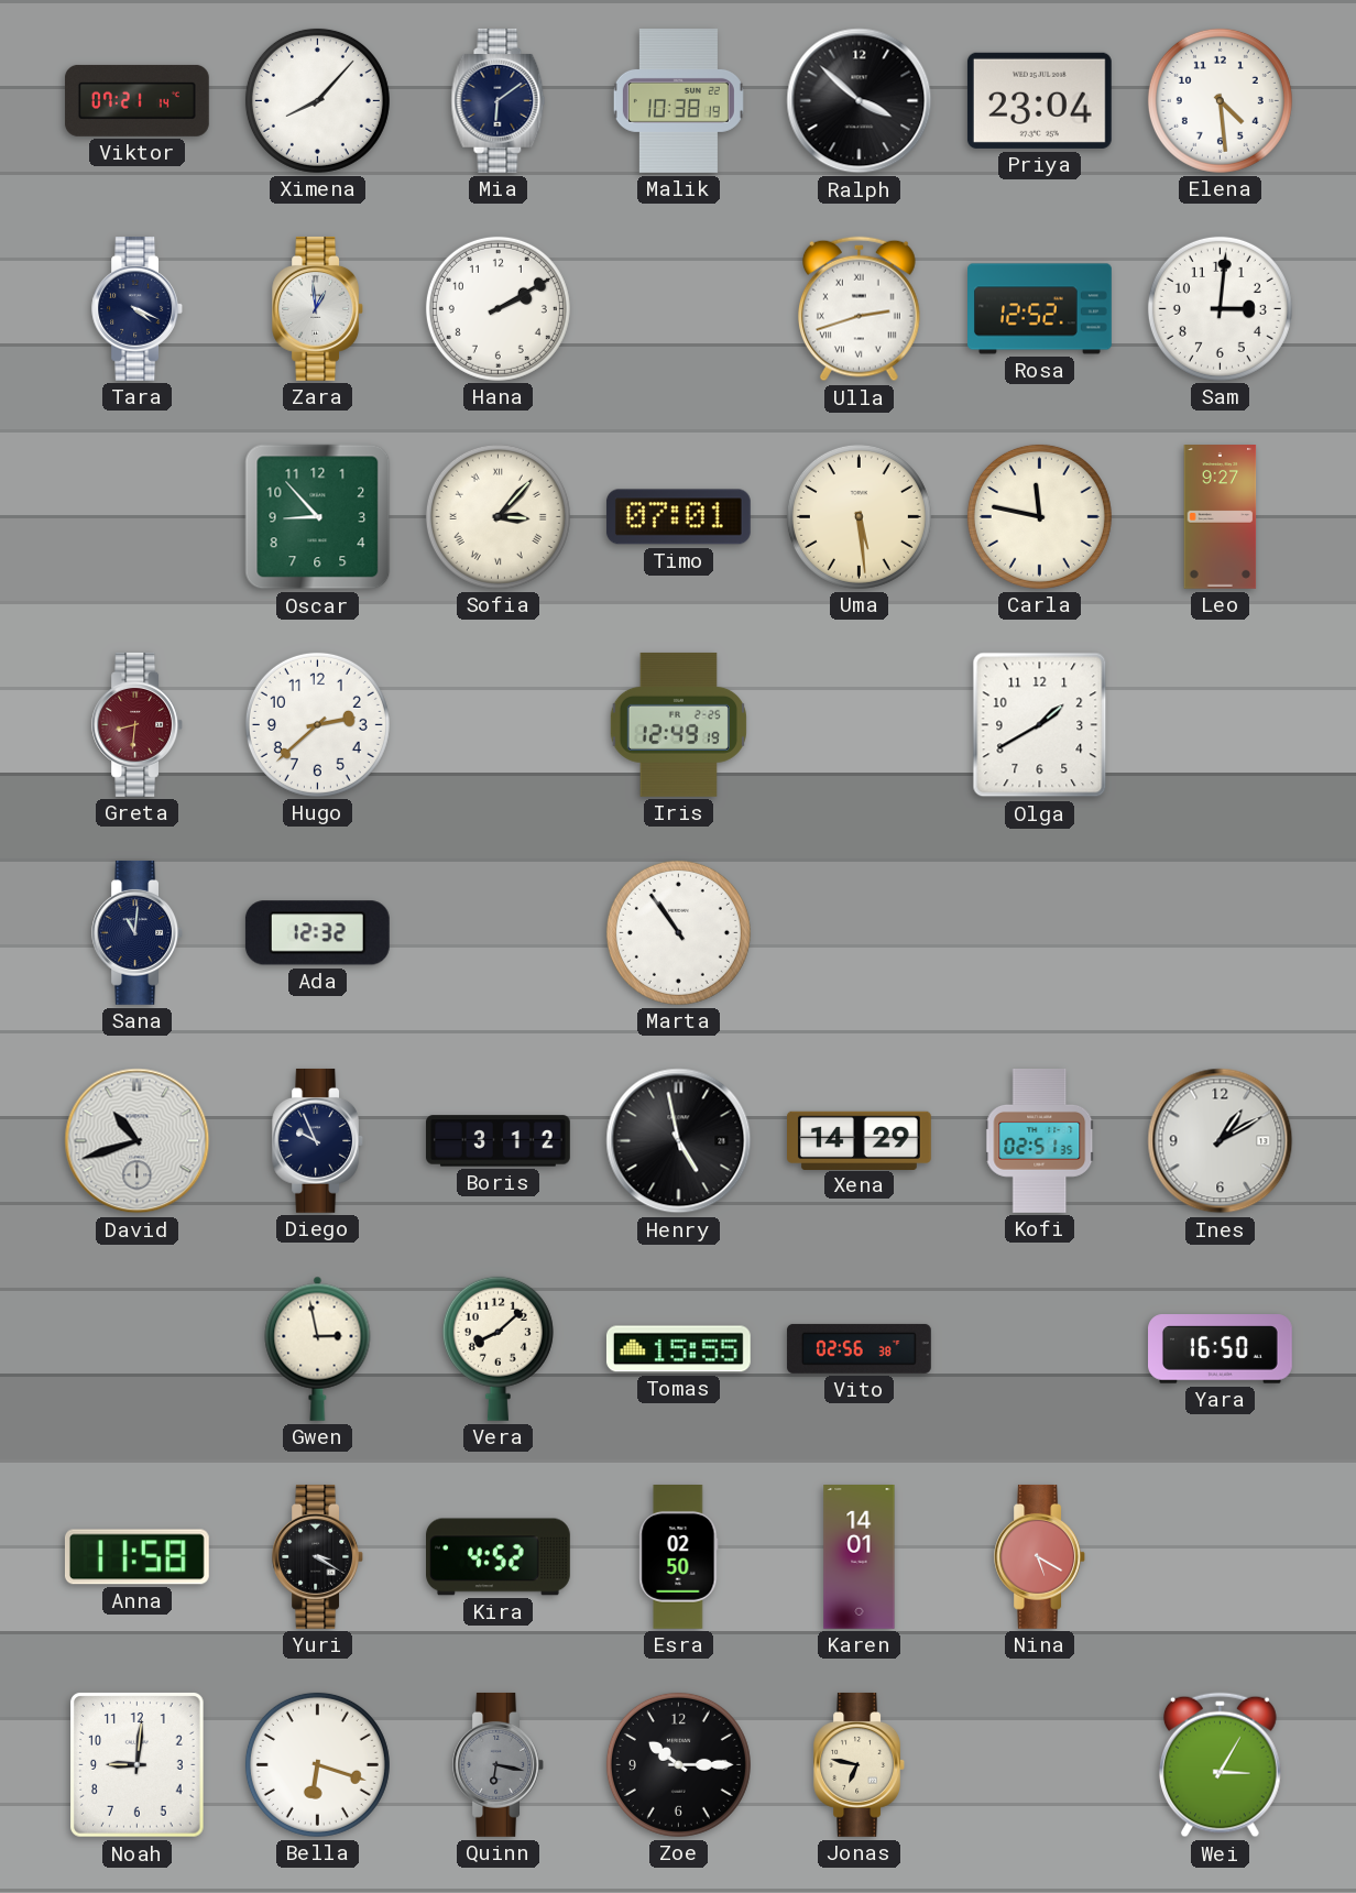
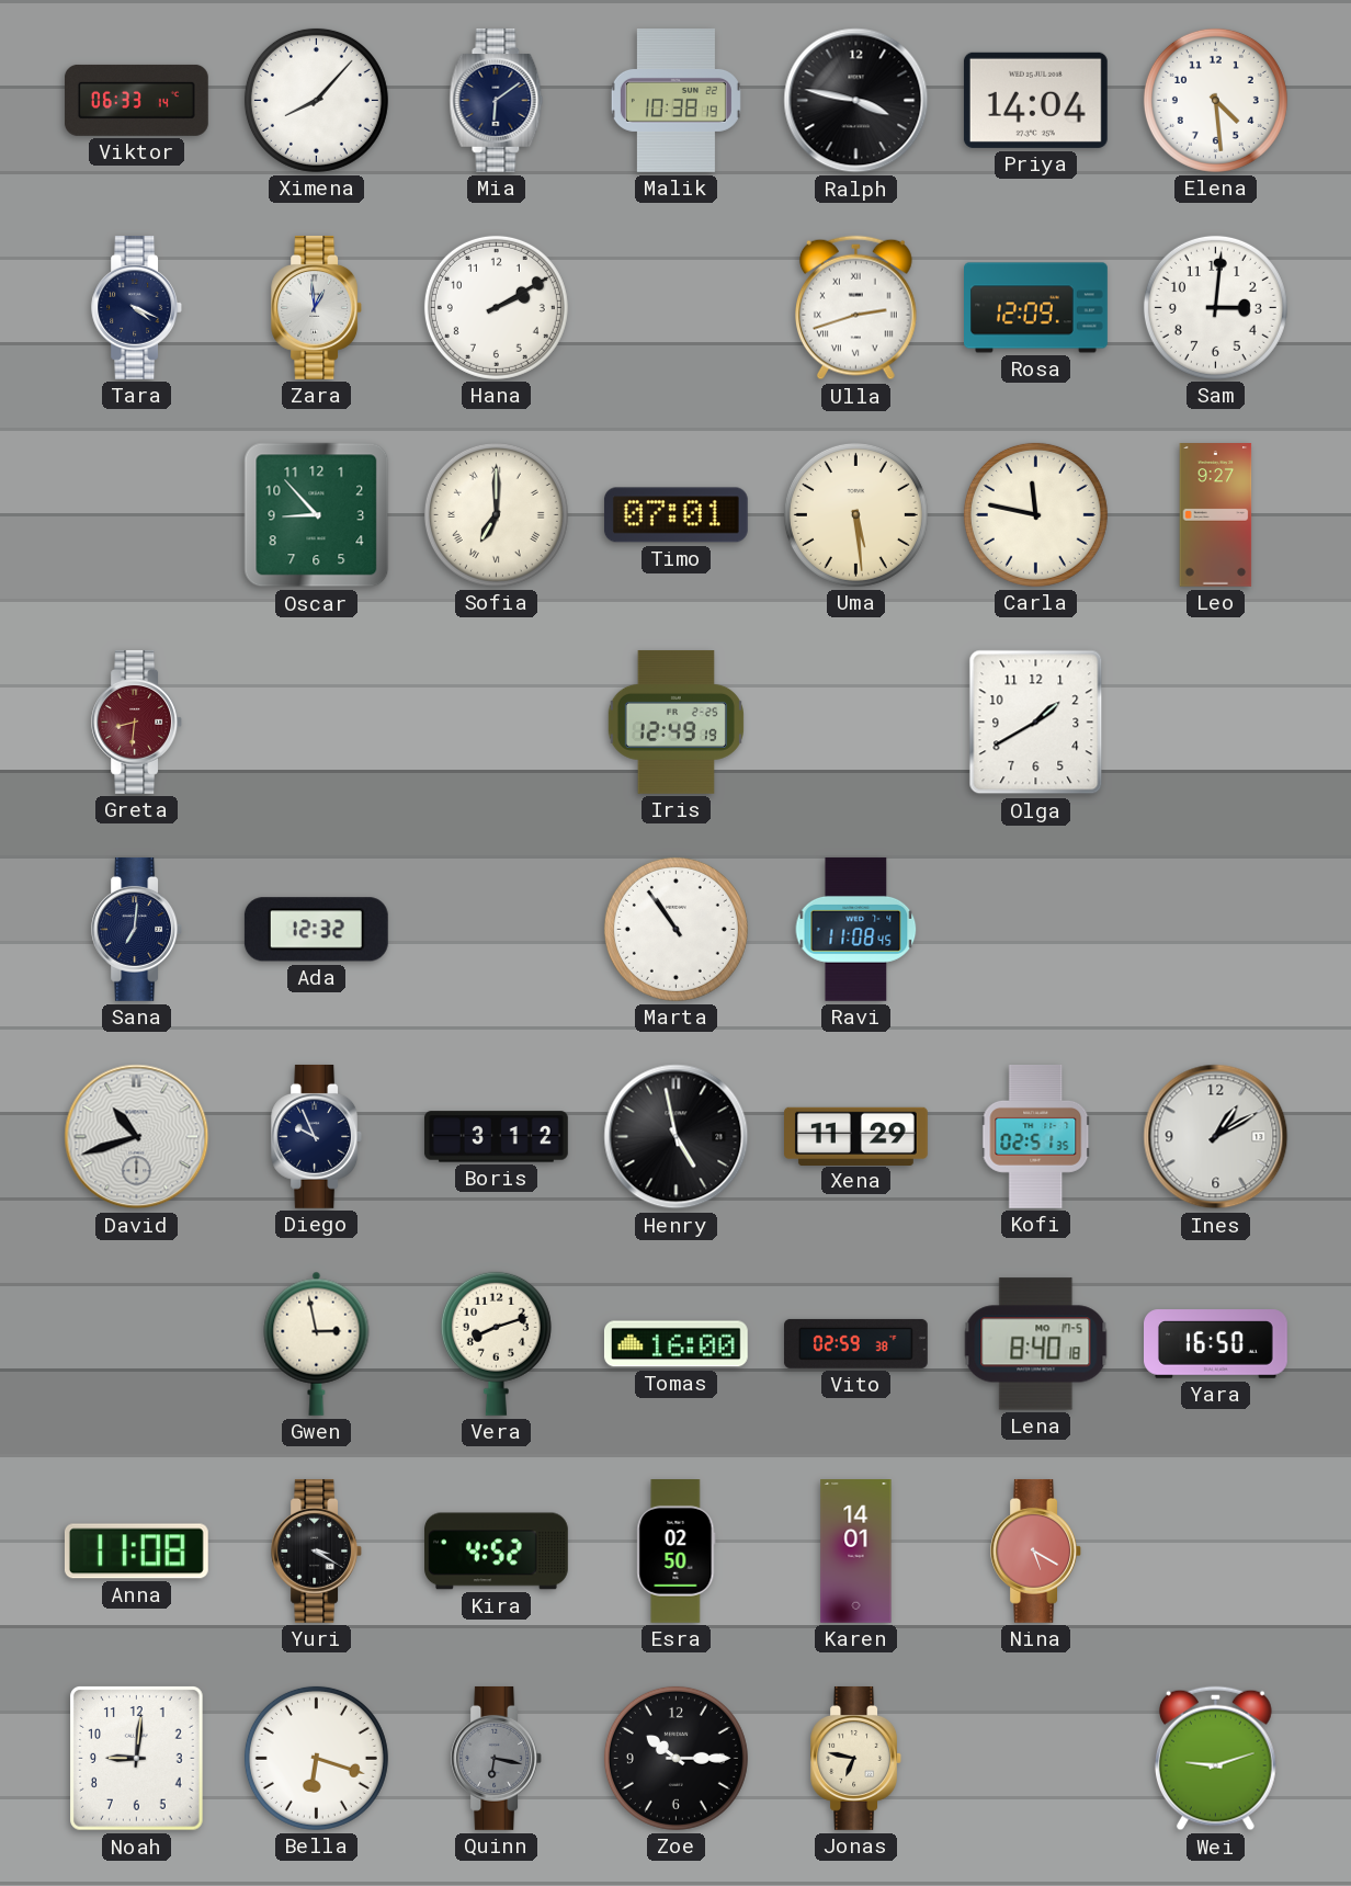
Viktor: 07:21 -> 06:33
Ralph: 3:52 -> 3:47
Priya: 23:04 -> 14:04
Rosa: 12:52 -> 12:09
Sofia: 3:07 -> 7:00
Hugo: 2:38 -> none
Sana: 11:01 -> 7:01
Ravi: none -> 11:08
Xena: 14:29 -> 11:29
Vera: 8:08 -> 8:12
Tomas: 15:55 -> 16:00
Vito: 02:56 -> 02:59
Lena: none -> 8:40
Anna: 11:58 -> 11:08
Wei: 3:05 -> 9:12
